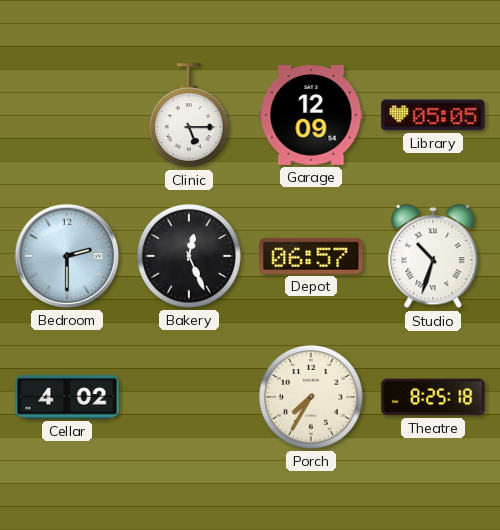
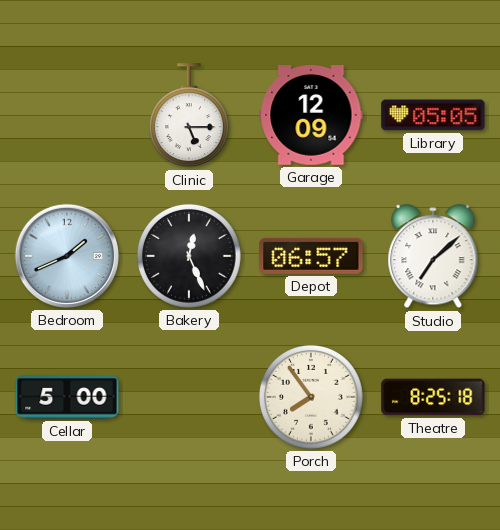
Bedroom: 2:30 -> 1:41
Studio: 10:33 -> 7:08
Cellar: 4:02 -> 5:00
Porch: 7:35 -> 7:54
